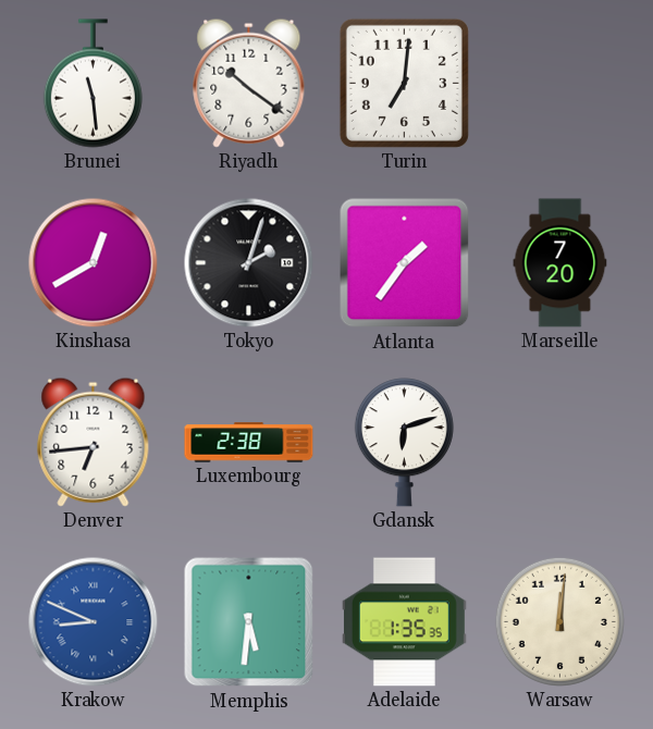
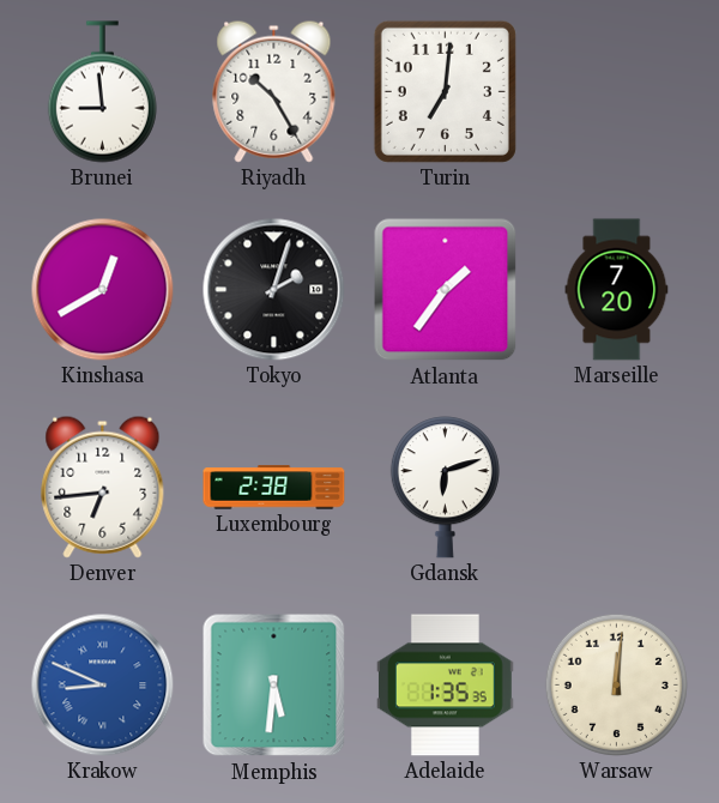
Brunei: 11:29 -> 8:59
Riyadh: 10:21 -> 10:25
